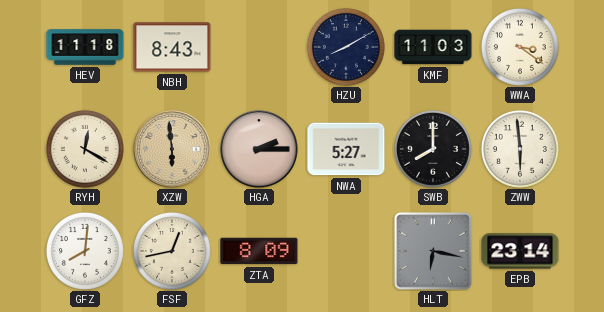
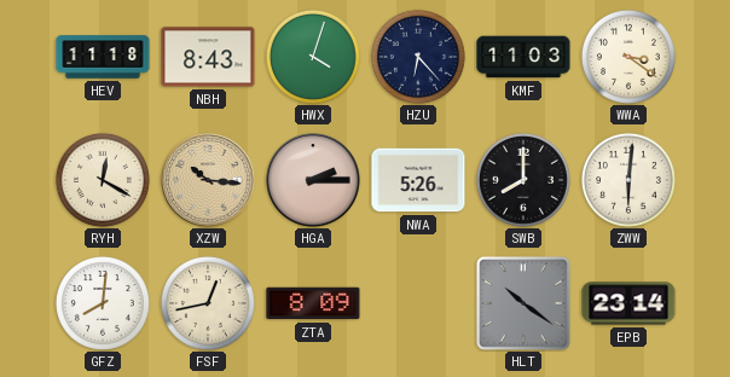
HWX: none -> 4:03
HZU: 8:10 -> 6:23
XZW: 5:59 -> 10:16
NWA: 5:27 -> 5:26
ZWW: 5:59 -> 6:01
HLT: 6:17 -> 10:21
